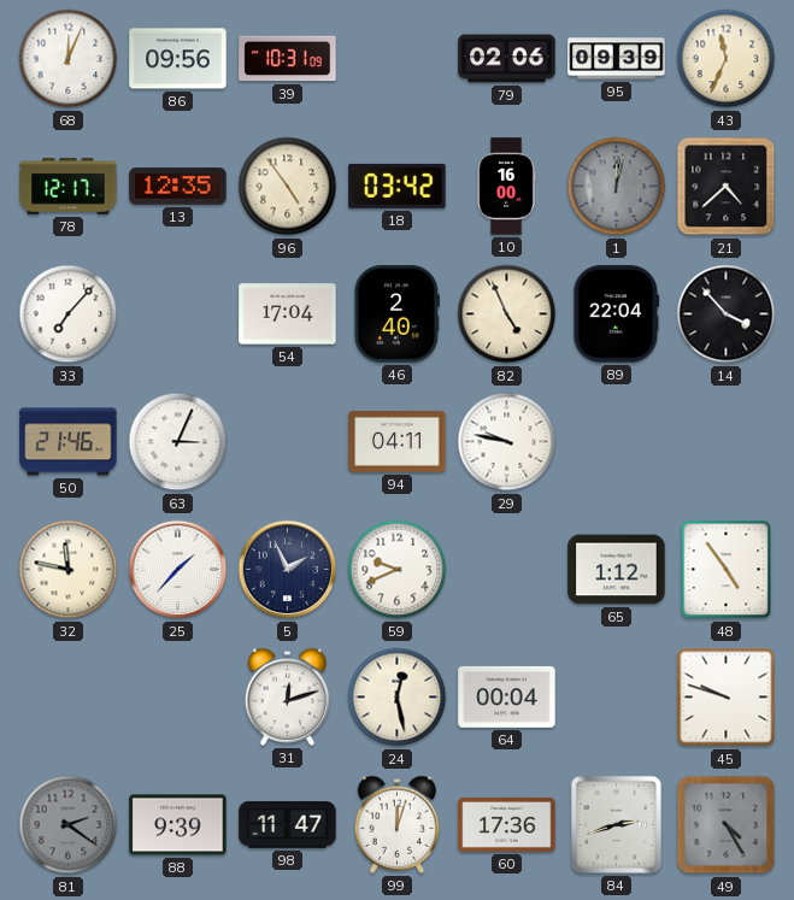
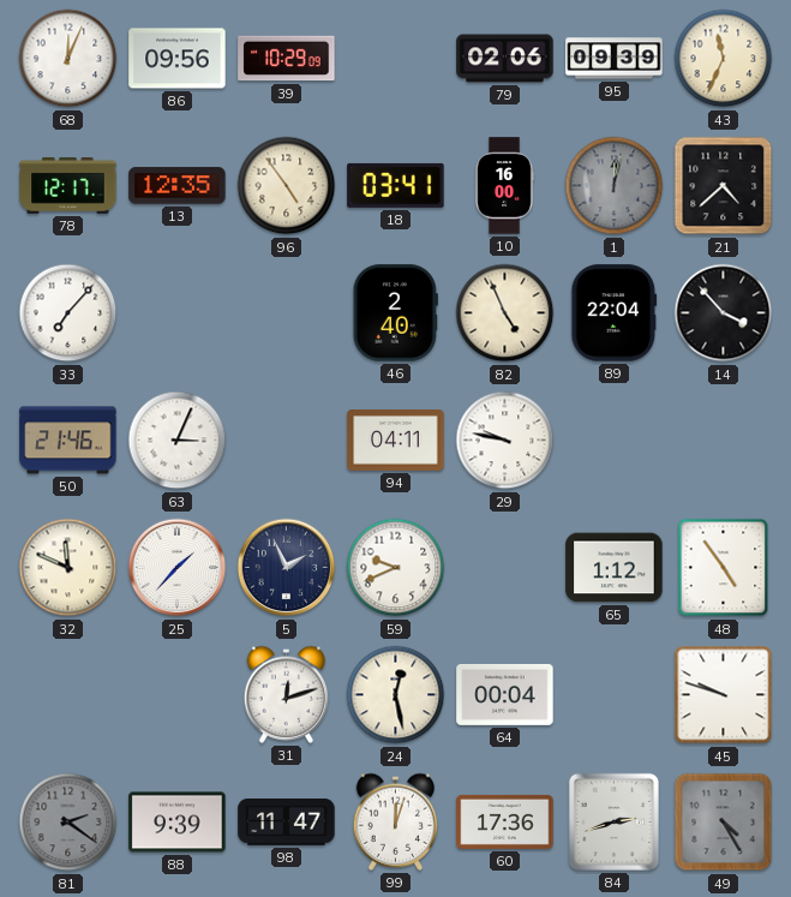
39: 10:31 -> 10:29
18: 03:42 -> 03:41
54: 17:04 -> none
32: 11:47 -> 11:49
